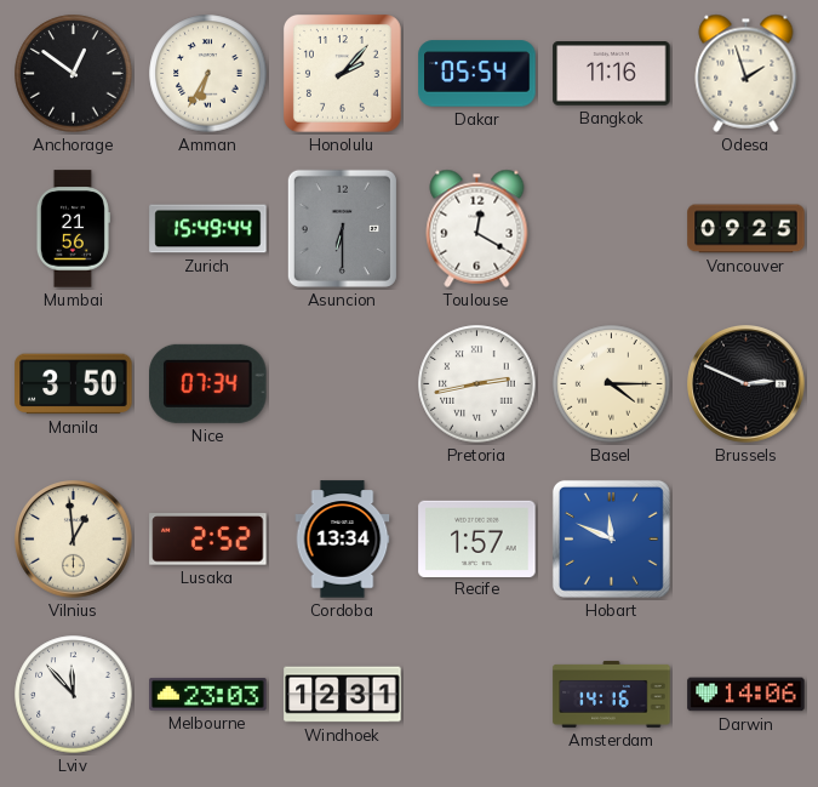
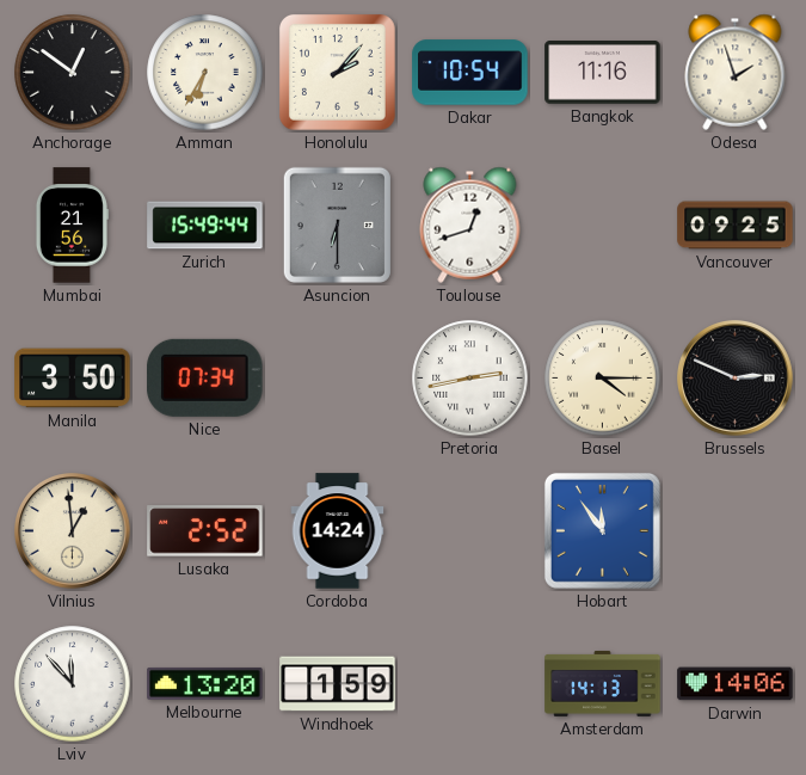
Dakar: 05:54 -> 10:54
Toulouse: 12:20 -> 12:42
Cordoba: 13:34 -> 14:24
Recife: 1:57 -> none
Hobart: 11:49 -> 11:54
Melbourne: 23:03 -> 13:20
Windhoek: 12:31 -> 1:59
Amsterdam: 14:16 -> 14:13
